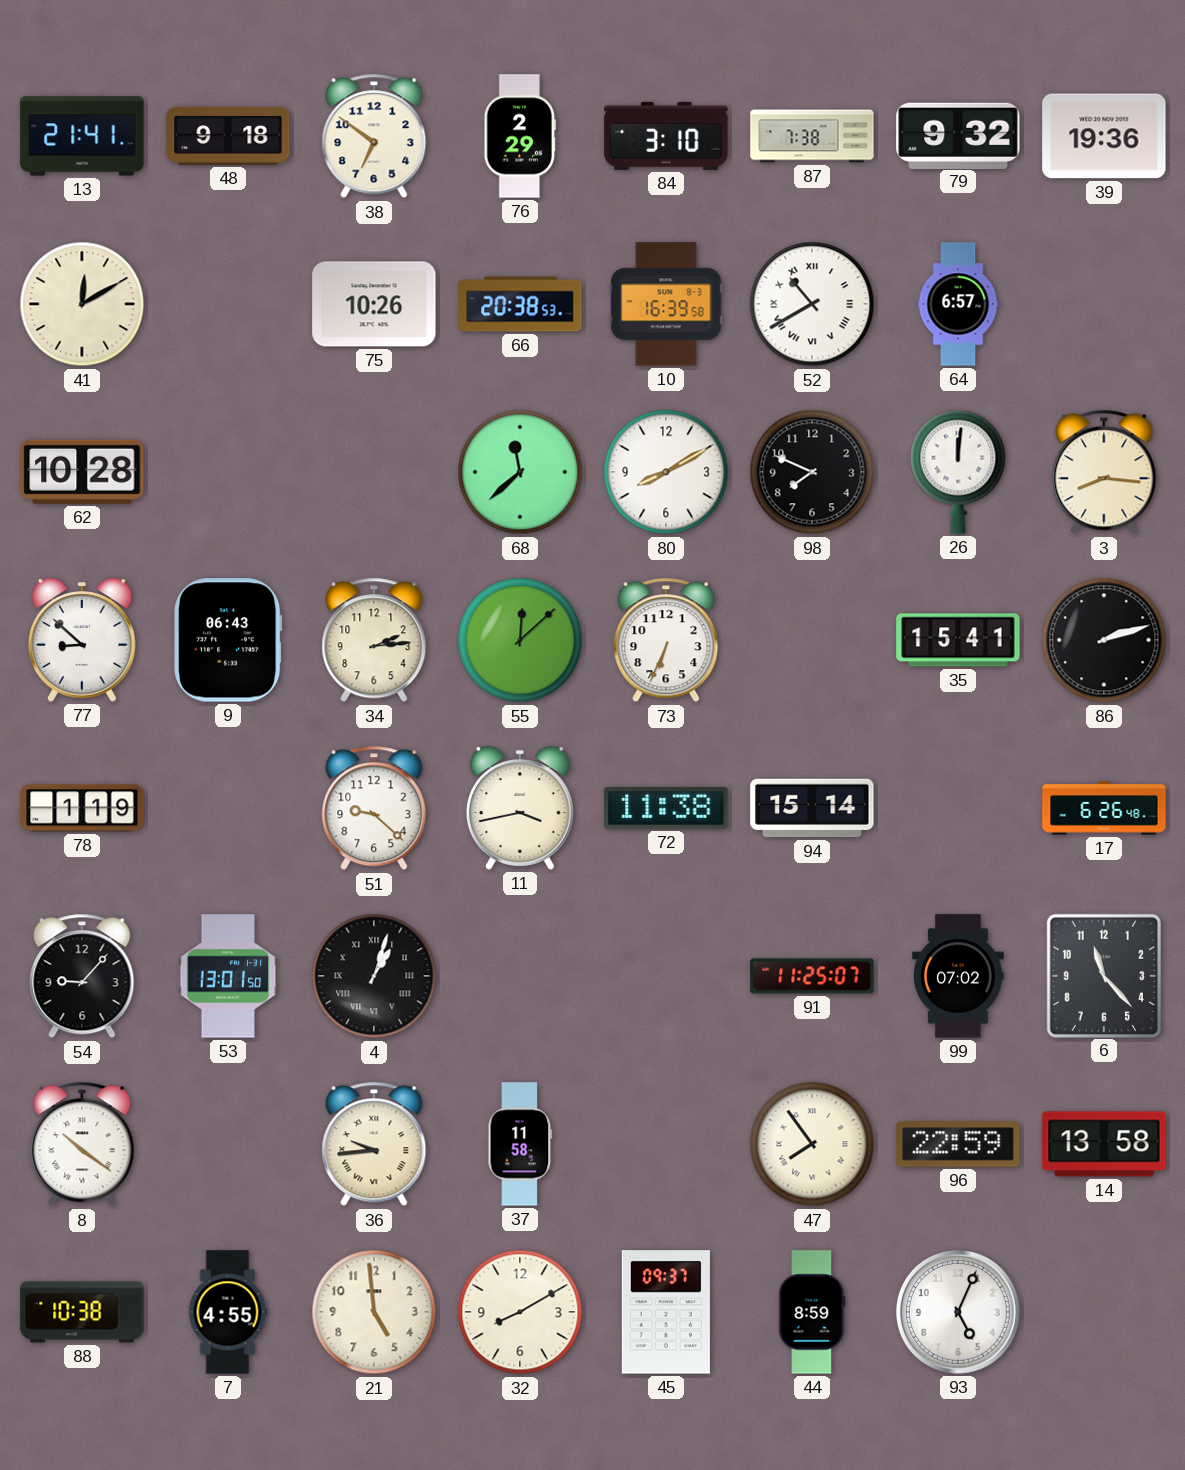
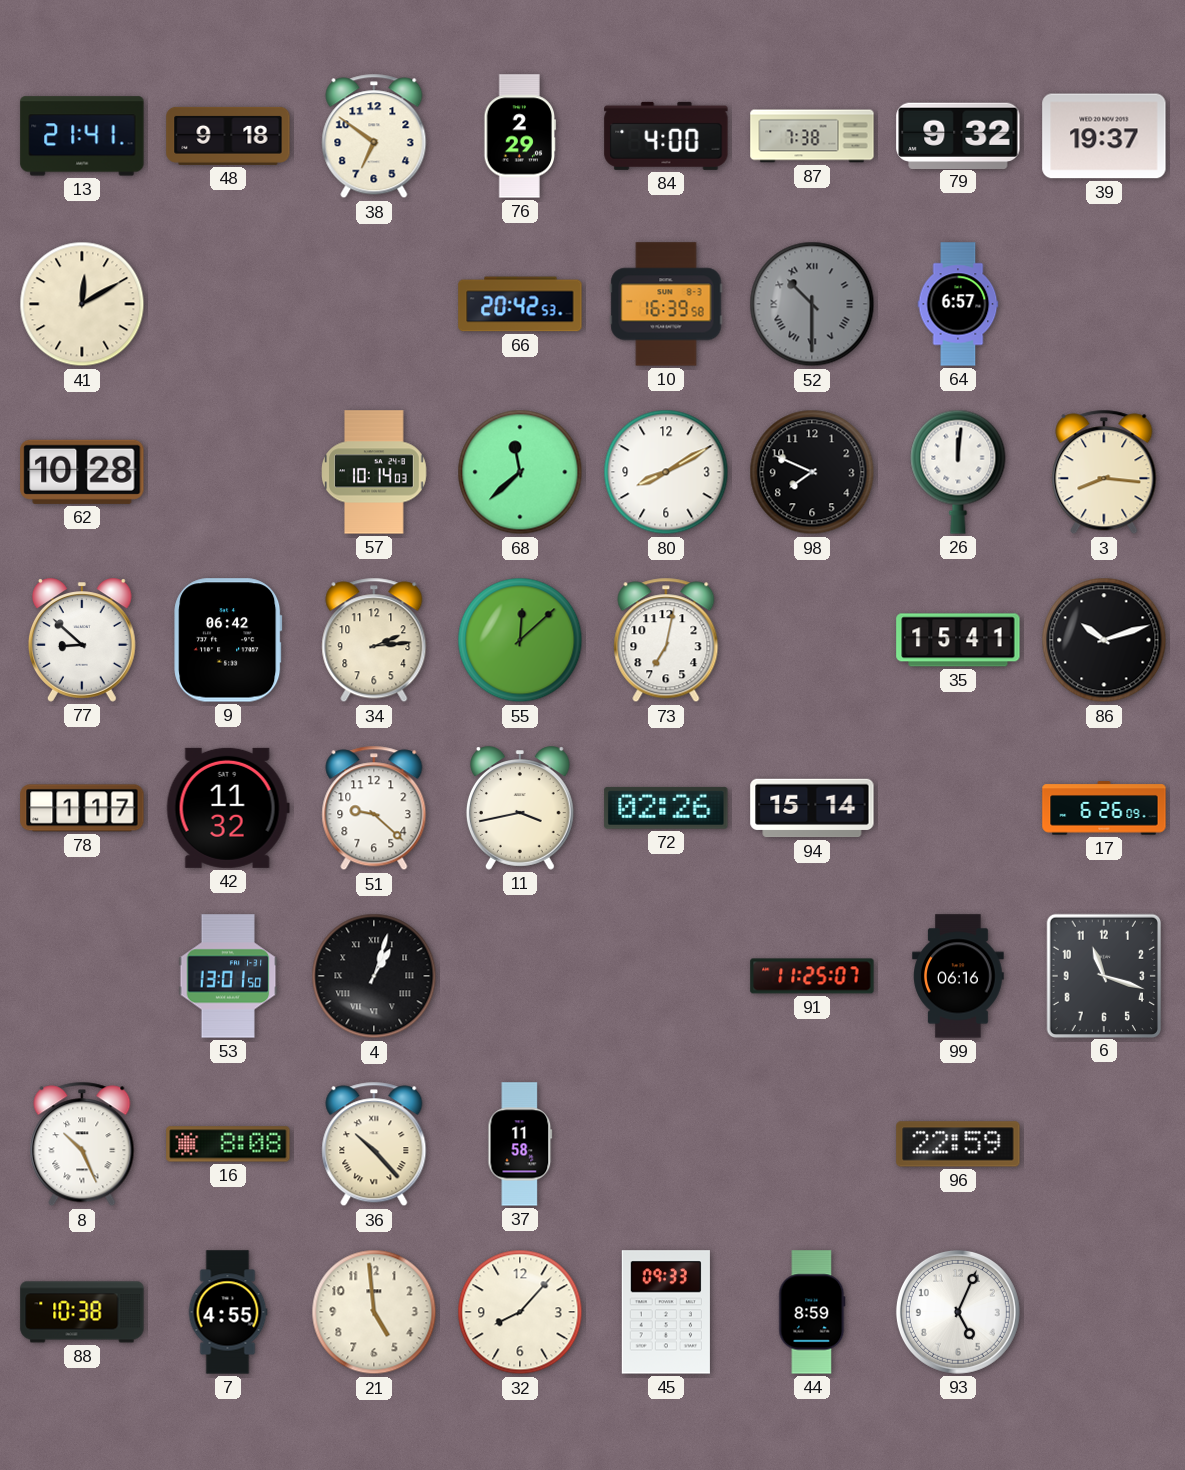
84: 3:10 -> 4:00
39: 19:36 -> 19:37
75: 10:26 -> none
66: 20:38 -> 20:42
52: 10:40 -> 10:30
52 dial: white -> grey
57: none -> 10:14
9: 06:43 -> 06:42
73: 6:34 -> 7:02
86: 2:12 -> 10:12
78: 1:19 -> 1:17
42: none -> 11:32
72: 11:38 -> 02:26
17: 6:26:48 -> 6:26:09
54: 9:07 -> none
99: 07:02 -> 06:16
6: 11:23 -> 11:18
8: 10:21 -> 10:26
16: none -> 8:08
36: 9:44 -> 10:23
47: 7:54 -> none
14: 13:58 -> none
32: 8:10 -> 8:07
45: 09:37 -> 09:33
